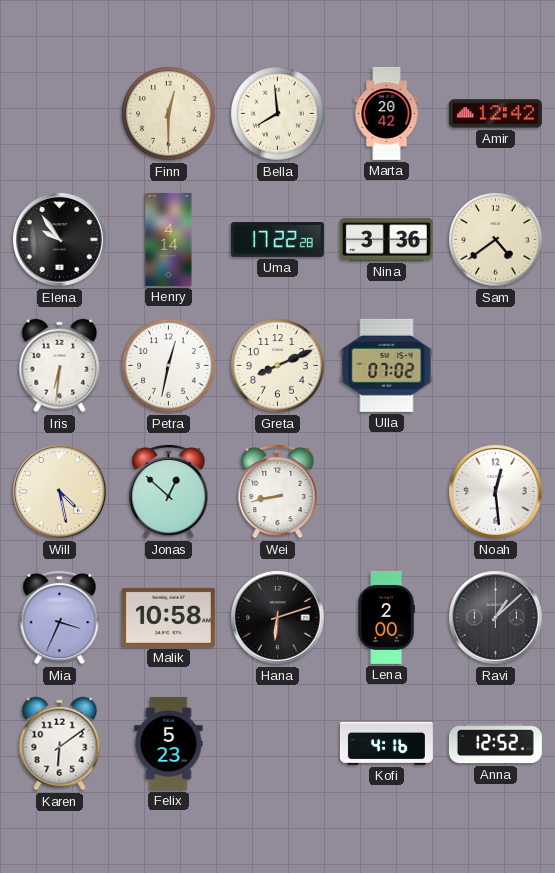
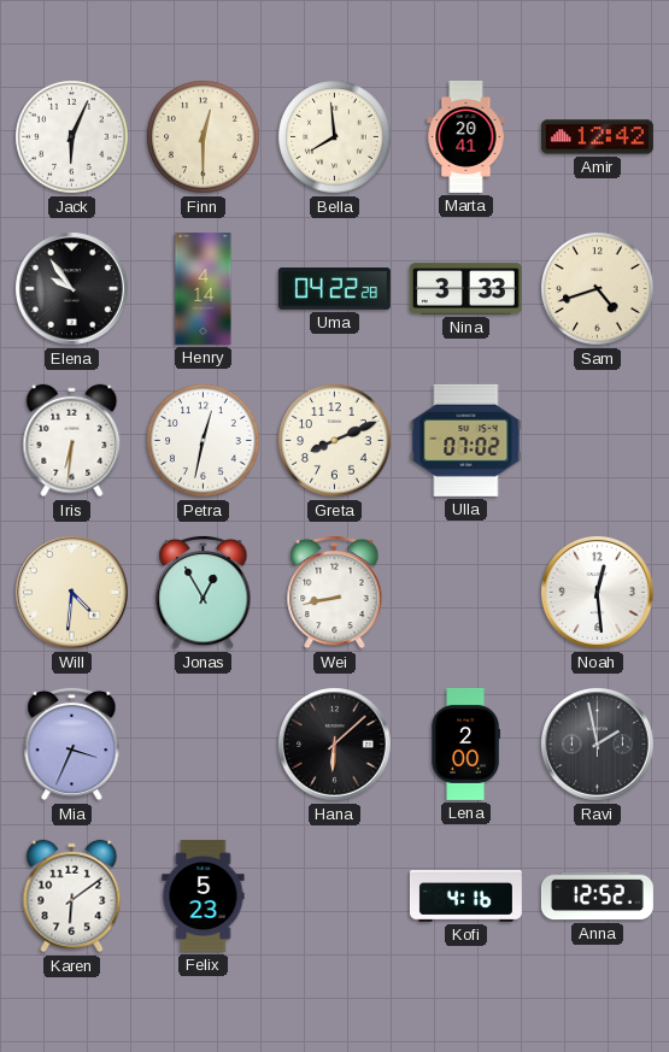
Jack: none -> 6:04
Marta: 20:42 -> 20:41
Uma: 17:22 -> 04:22
Nina: 3:36 -> 3:33
Sam: 4:39 -> 4:42
Will: 4:28 -> 4:31
Jonas: 12:52 -> 12:55
Malik: 10:58 -> none
Hana: 6:12 -> 6:08
Ravi: 1:08 -> 1:58
